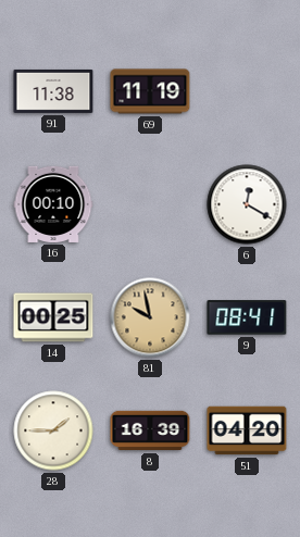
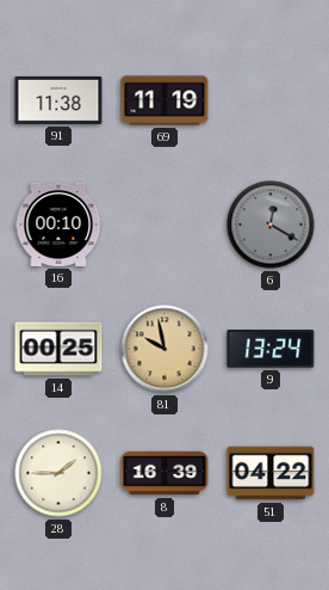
6 dial: white -> grey
9: 08:41 -> 13:24
51: 04:20 -> 04:22
